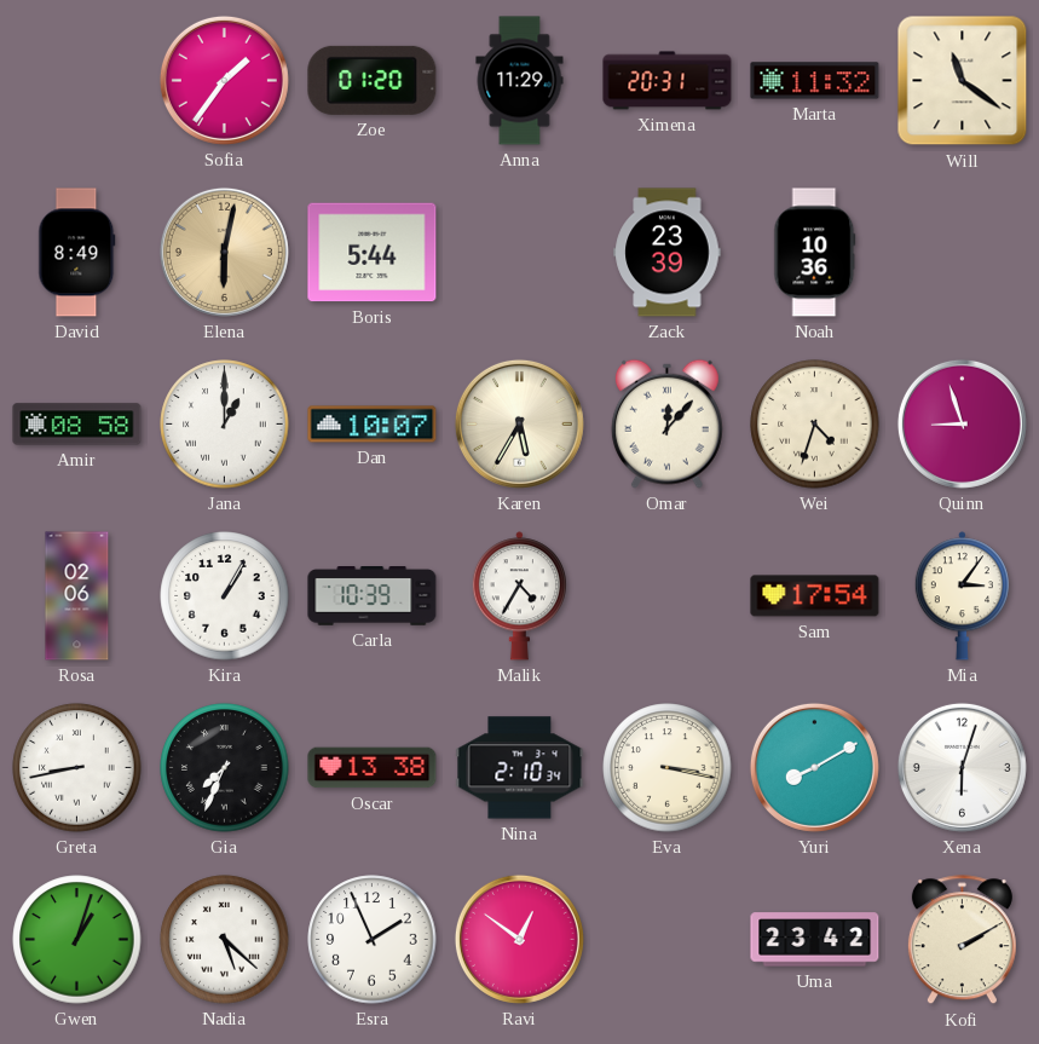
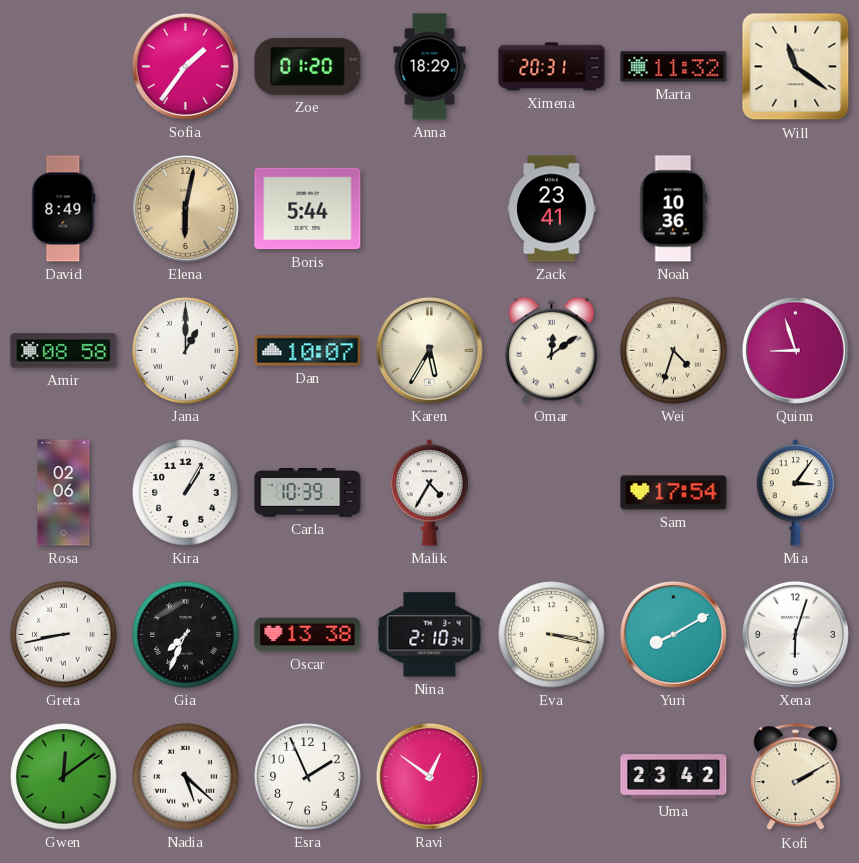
Anna: 11:29 -> 18:29
Zack: 23:39 -> 23:41
Omar: 12:07 -> 12:09
Gwen: 1:03 -> 12:09
